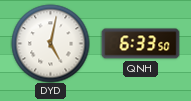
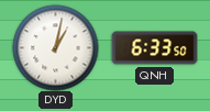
DYD: 5:02 -> 1:02
